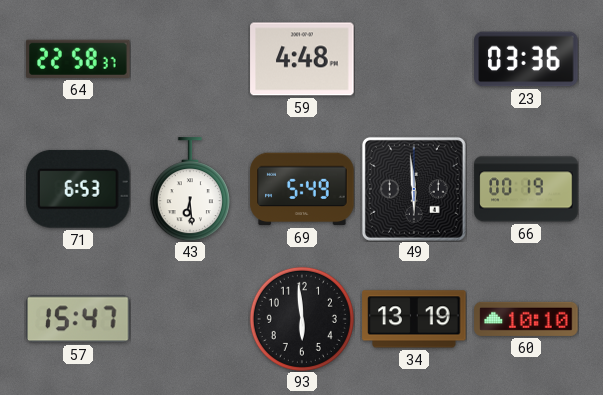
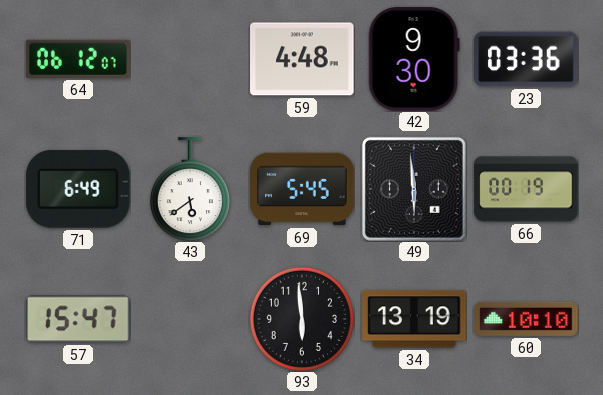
64: 22:58 -> 06:12
42: none -> 9:30
71: 6:53 -> 6:49
43: 6:29 -> 5:39
69: 5:49 -> 5:45
